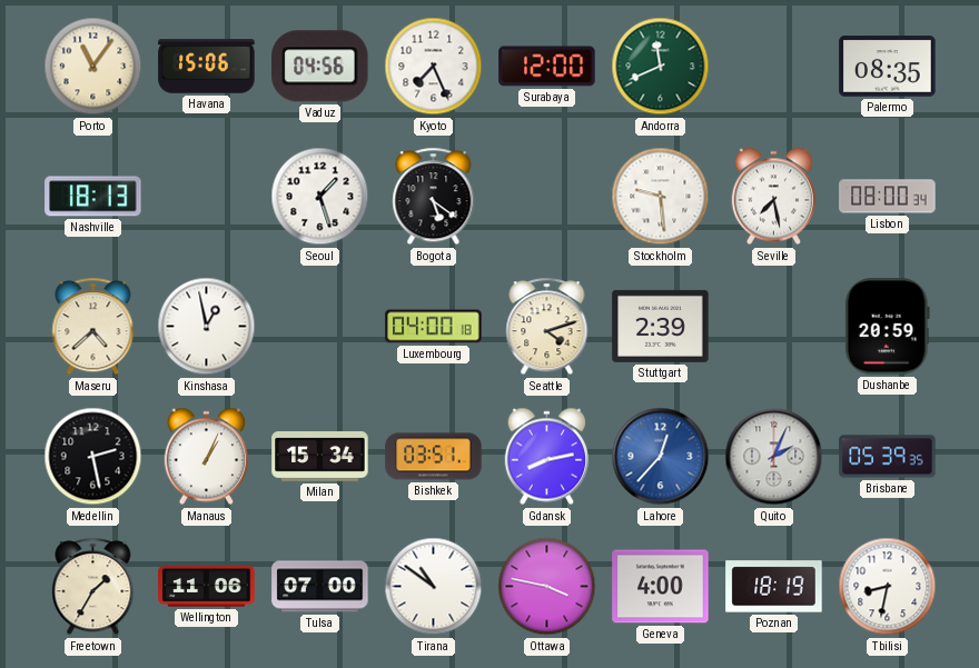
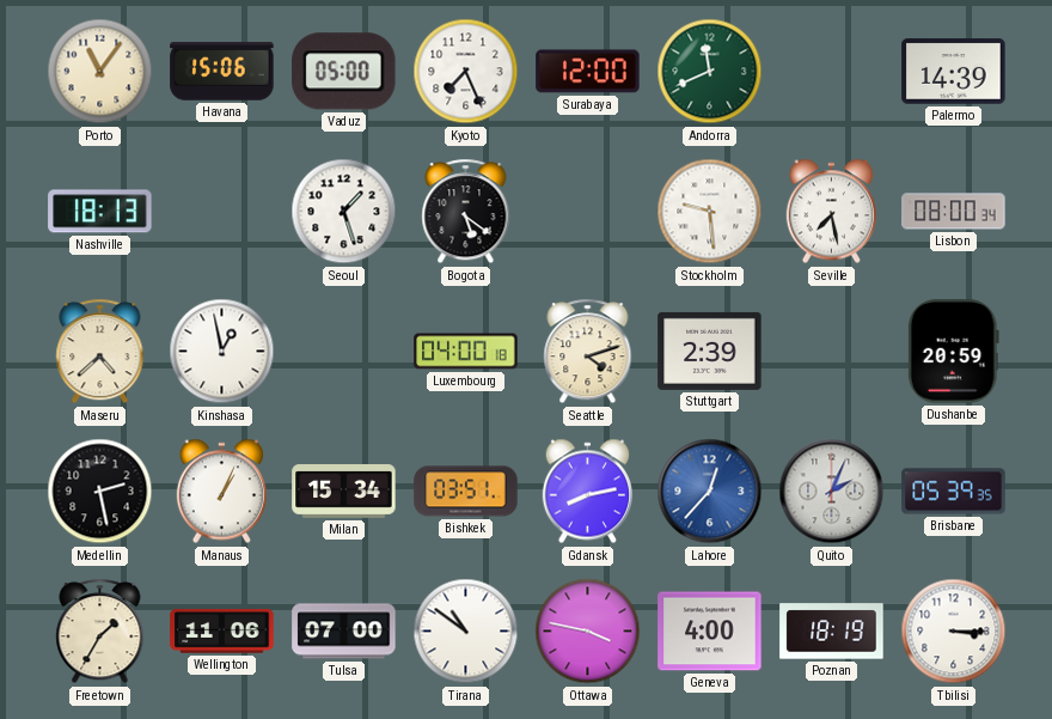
Vaduz: 04:56 -> 05:00
Palermo: 08:35 -> 14:39
Tbilisi: 8:32 -> 3:15
